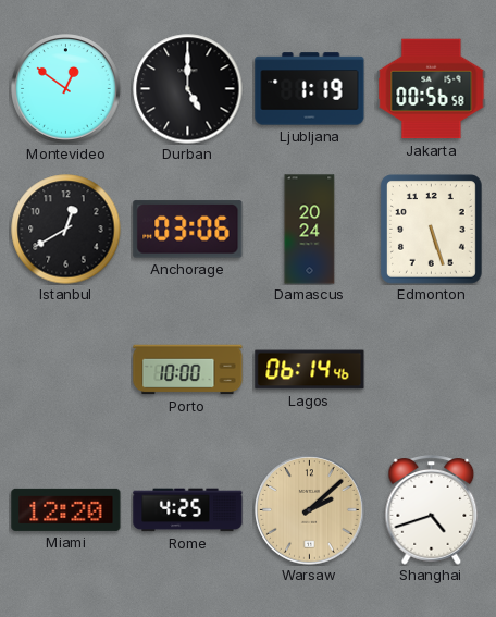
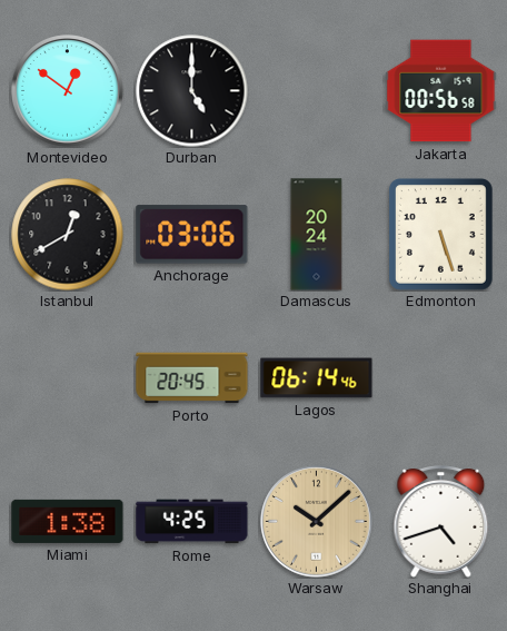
Ljubljana: 1:19 -> none
Porto: 10:00 -> 20:45
Miami: 12:20 -> 1:38
Warsaw: 2:08 -> 10:08
